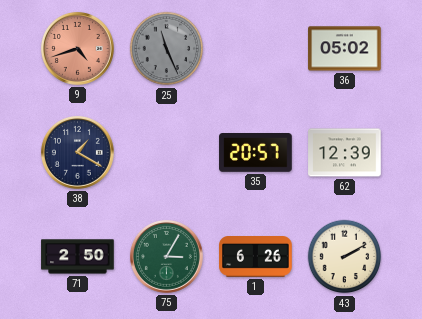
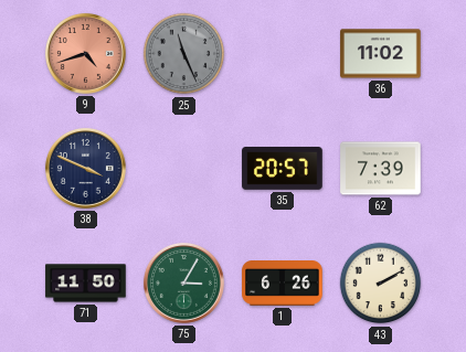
36: 05:02 -> 11:02
38: 1:20 -> 3:49
62: 12:39 -> 7:39
71: 2:50 -> 11:50
